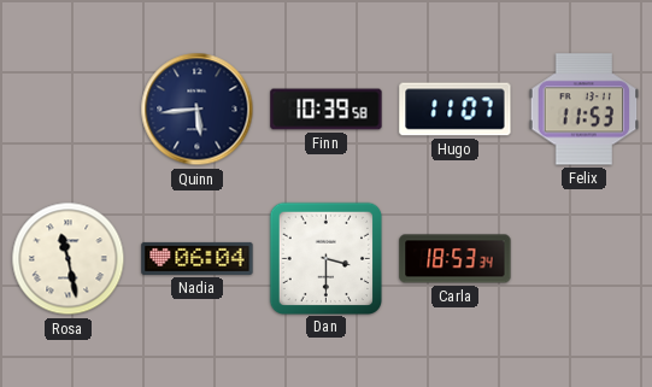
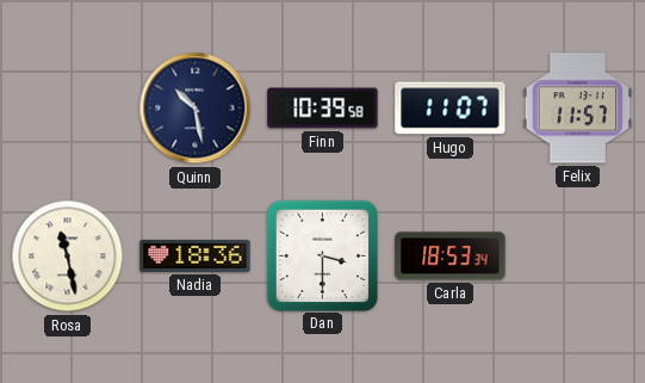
Quinn: 5:44 -> 10:28
Felix: 11:53 -> 11:57
Nadia: 06:04 -> 18:36
